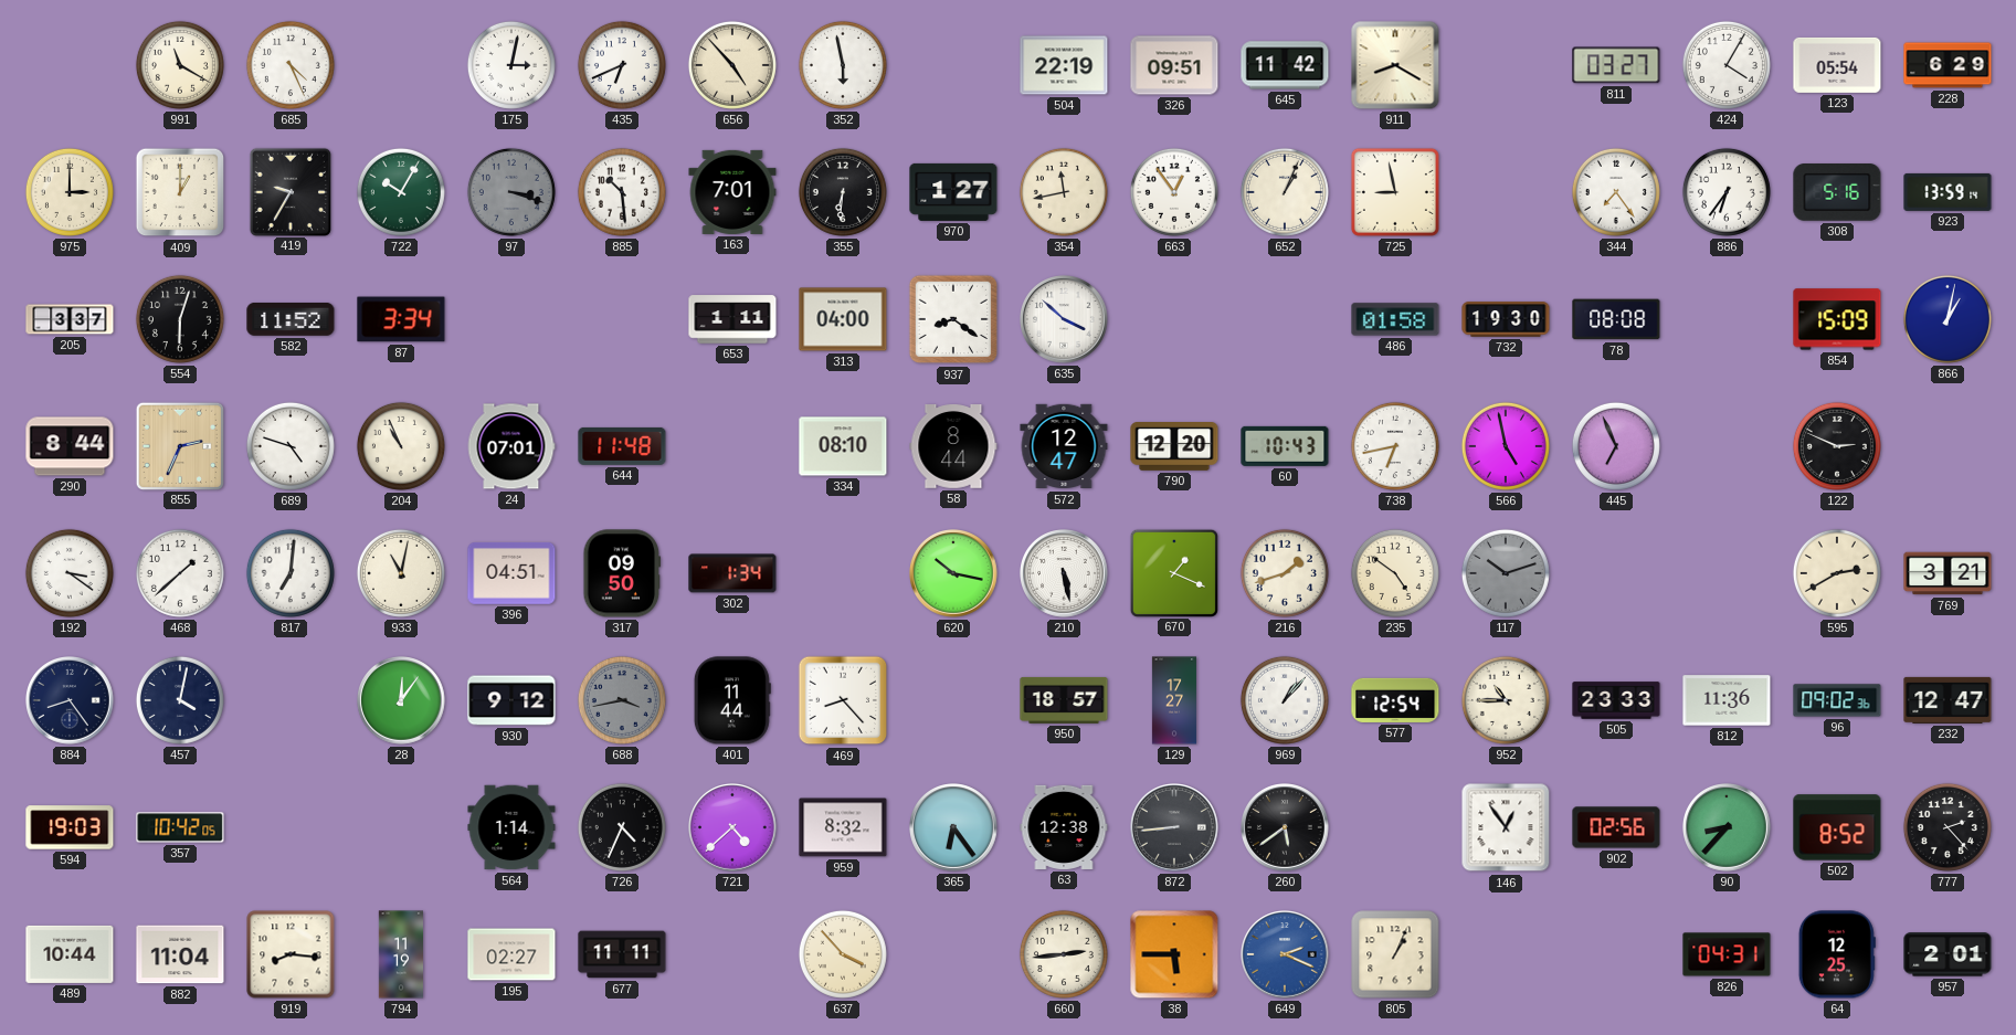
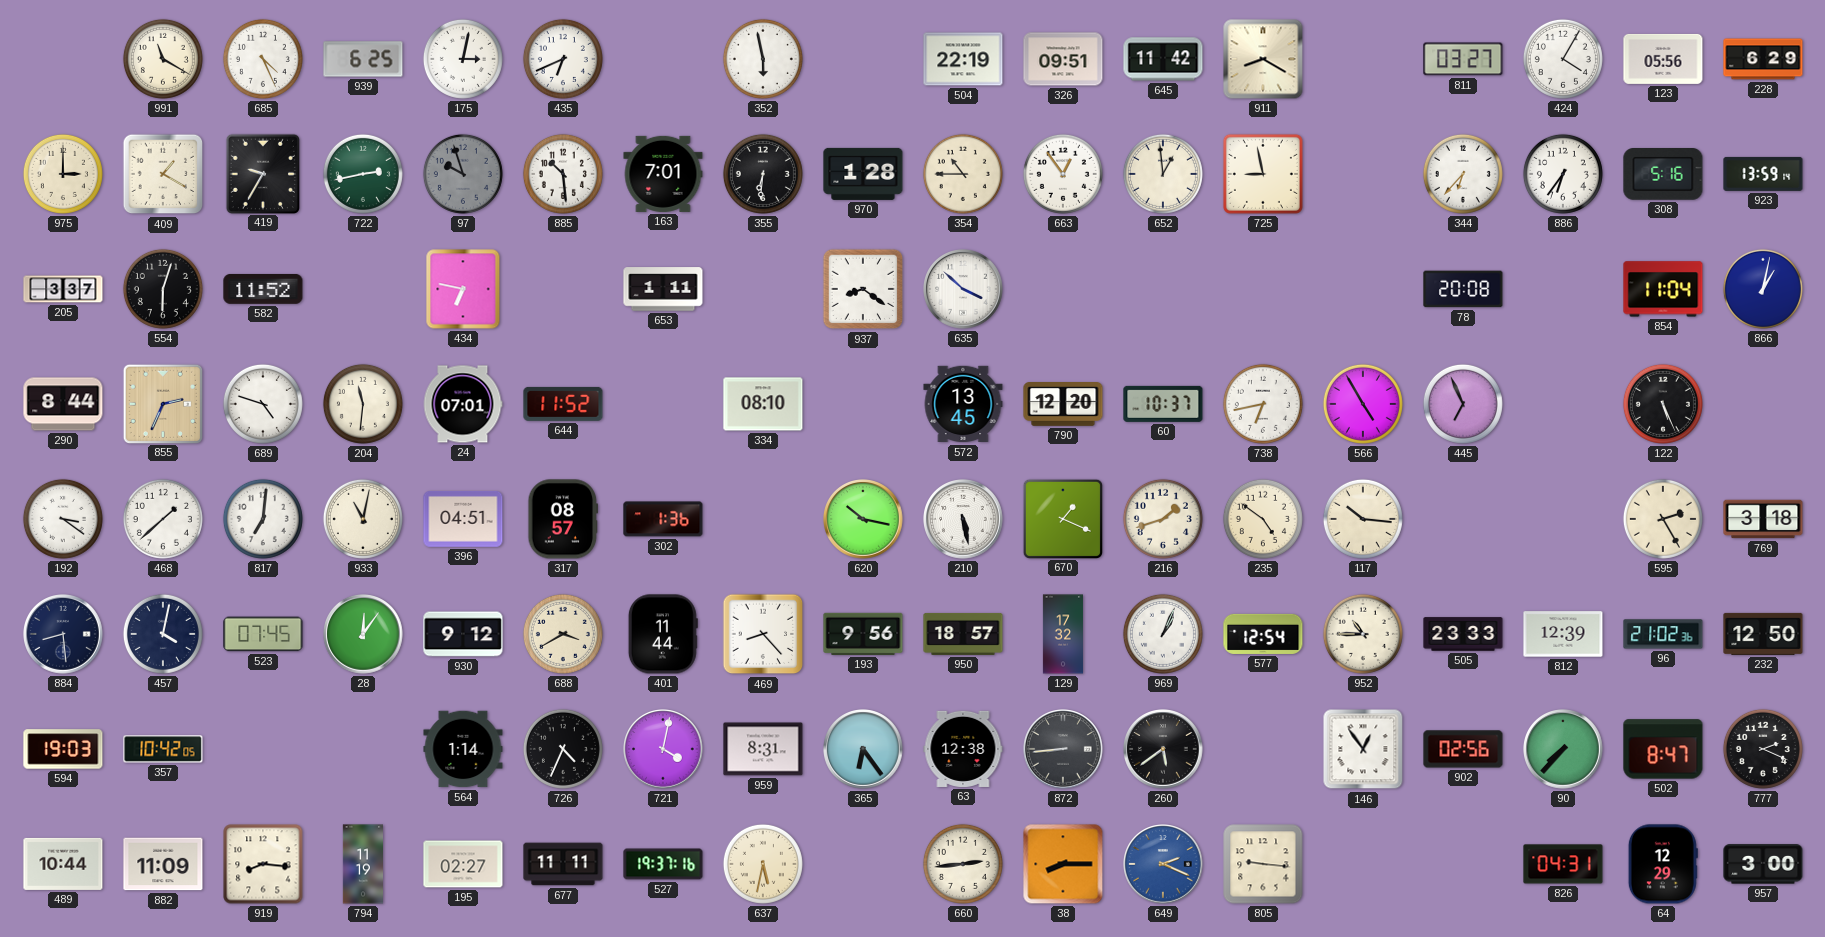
939: none -> 6:25
656: 4:53 -> none
123: 05:54 -> 05:56
409: 1:00 -> 1:20
722: 10:05 -> 2:43
97: 3:18 -> 9:57
970: 1:27 -> 1:28
354: 11:43 -> 10:45
652: 1:04 -> 12:59
344: 7:24 -> 6:37
87: 3:34 -> none
434: none -> 6:47
313: 04:00 -> none
486: 01:58 -> none
732: 19:30 -> none
78: 08:08 -> 20:08
854: 15:09 -> 11:04
204: 10:56 -> 11:31
644: 11:48 -> 11:52
58: 8:44 -> none
572: 12:47 -> 13:45
60: 10:43 -> 10:37
566: 4:58 -> 4:55
122: 2:49 -> 5:26
317: 09:50 -> 08:57
302: 1:34 -> 1:36
117: 10:12 -> 10:16
117 dial: grey -> cream
595: 2:40 -> 2:25
769: 3:21 -> 3:18
884: 8:24 -> 8:29
523: none -> 07:45
688: 3:43 -> 3:40
688 dial: grey -> cream
193: none -> 9:56
129: 17:27 -> 17:32
969: 1:07 -> 1:04
812: 11:36 -> 12:39
96: 09:02 -> 21:02
232: 12:47 -> 12:50
721: 4:38 -> 4:02
959: 8:32 -> 8:31
90: 8:37 -> 7:37
502: 8:52 -> 8:47
777: 2:23 -> 2:19
882: 11:04 -> 11:09
527: none -> 19:37
637: 3:53 -> 5:32
38: 5:45 -> 8:15
805: 1:04 -> 9:16
64: 12:25 -> 12:29
957: 2:01 -> 3:00
